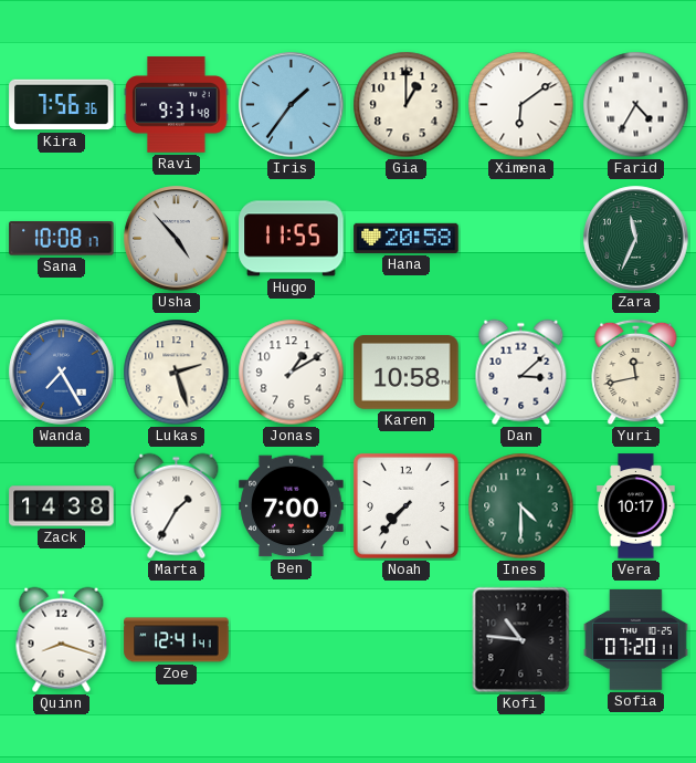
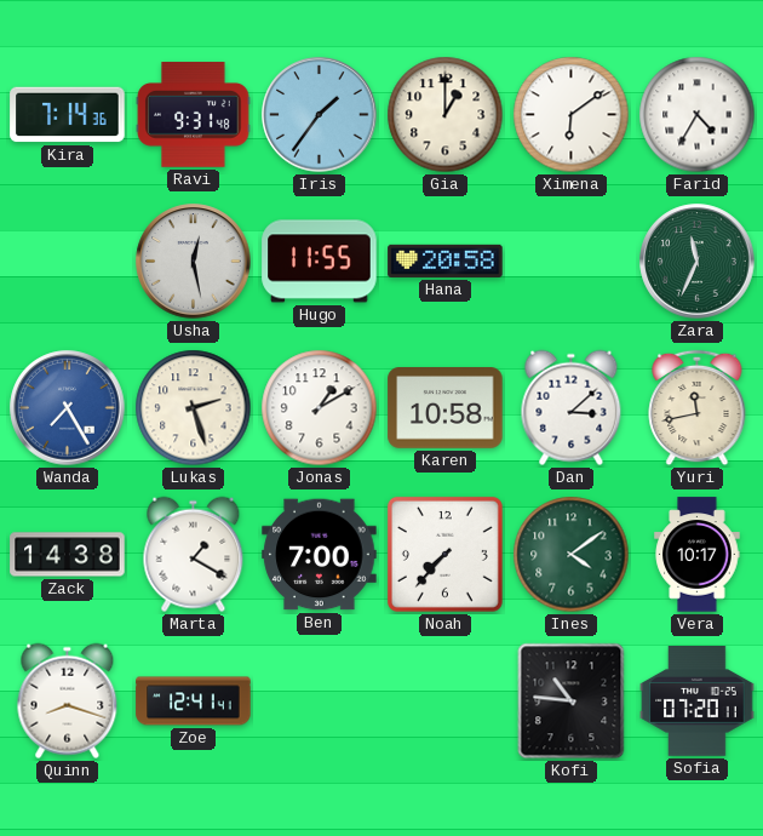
Kira: 7:56 -> 7:14
Sana: 10:08 -> none
Usha: 4:53 -> 12:28
Marta: 1:35 -> 1:20
Ines: 4:30 -> 4:09
